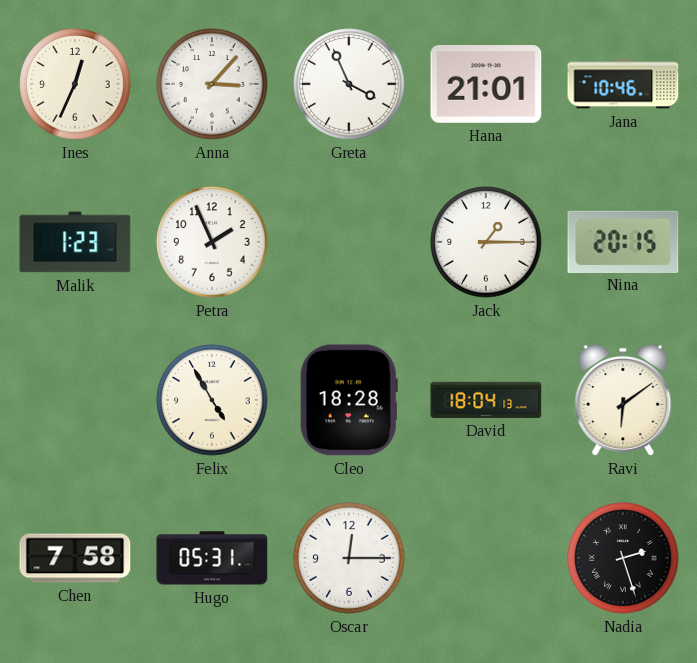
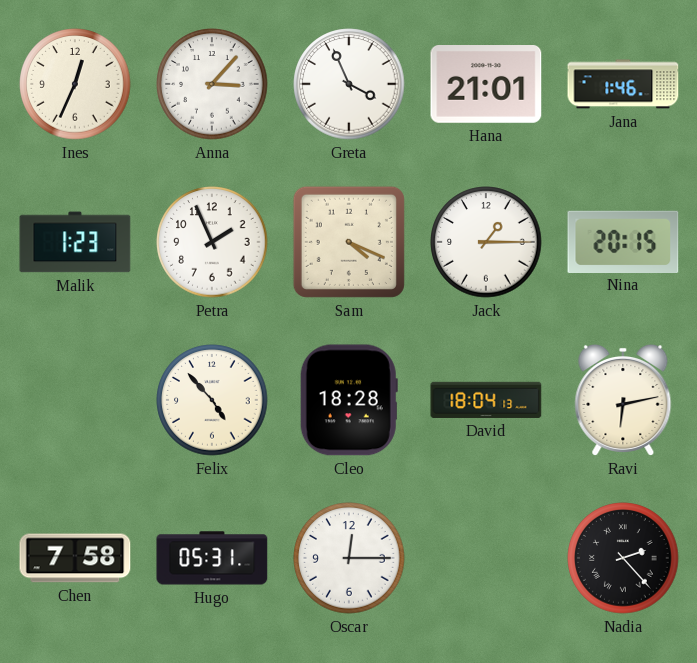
Jana: 10:46 -> 1:46
Sam: none -> 4:19
Felix: 4:55 -> 4:53
Ravi: 6:09 -> 6:13
Nadia: 2:27 -> 2:23
